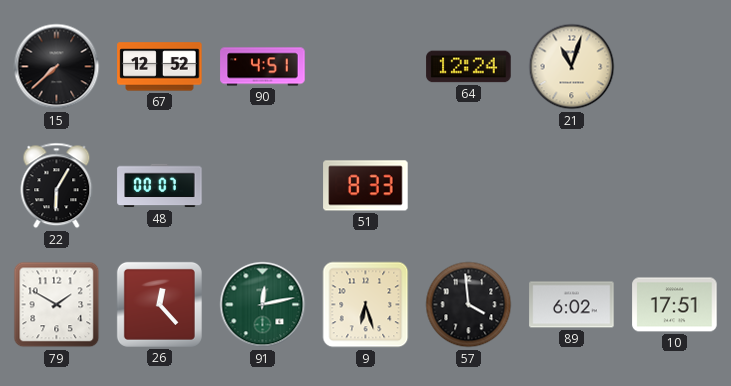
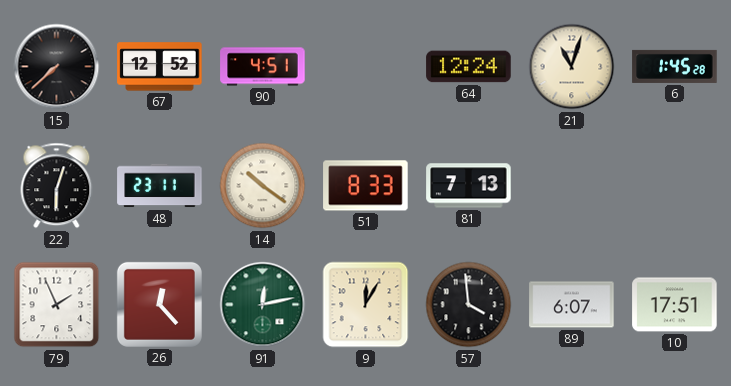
6: none -> 1:45
22: 6:05 -> 6:03
48: 00:07 -> 23:11
14: none -> 10:21
81: none -> 7:13
79: 1:50 -> 1:56
9: 6:27 -> 12:05
89: 6:02 -> 6:07
